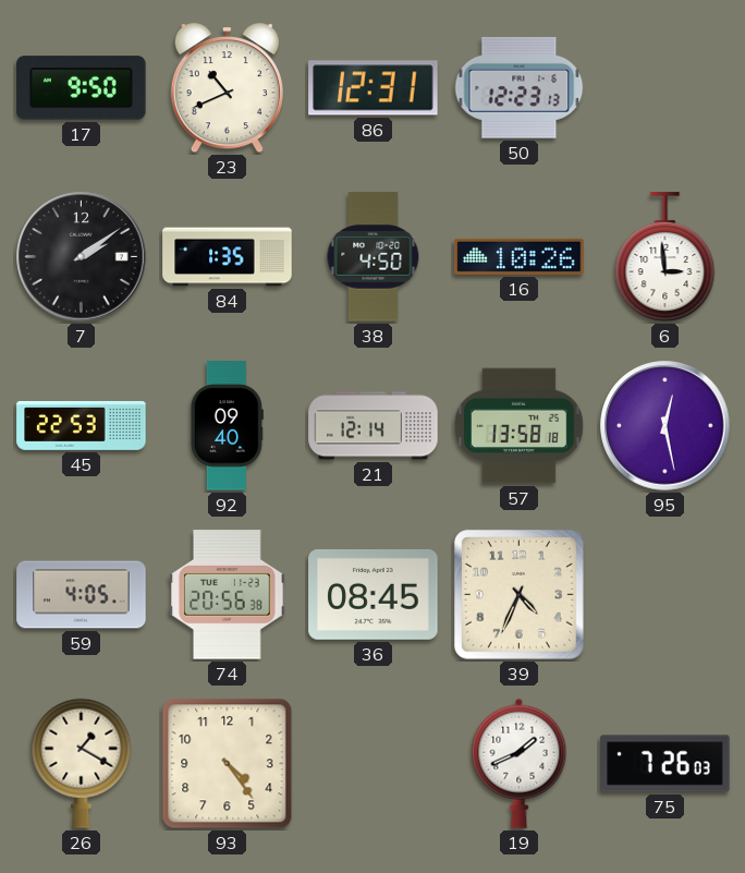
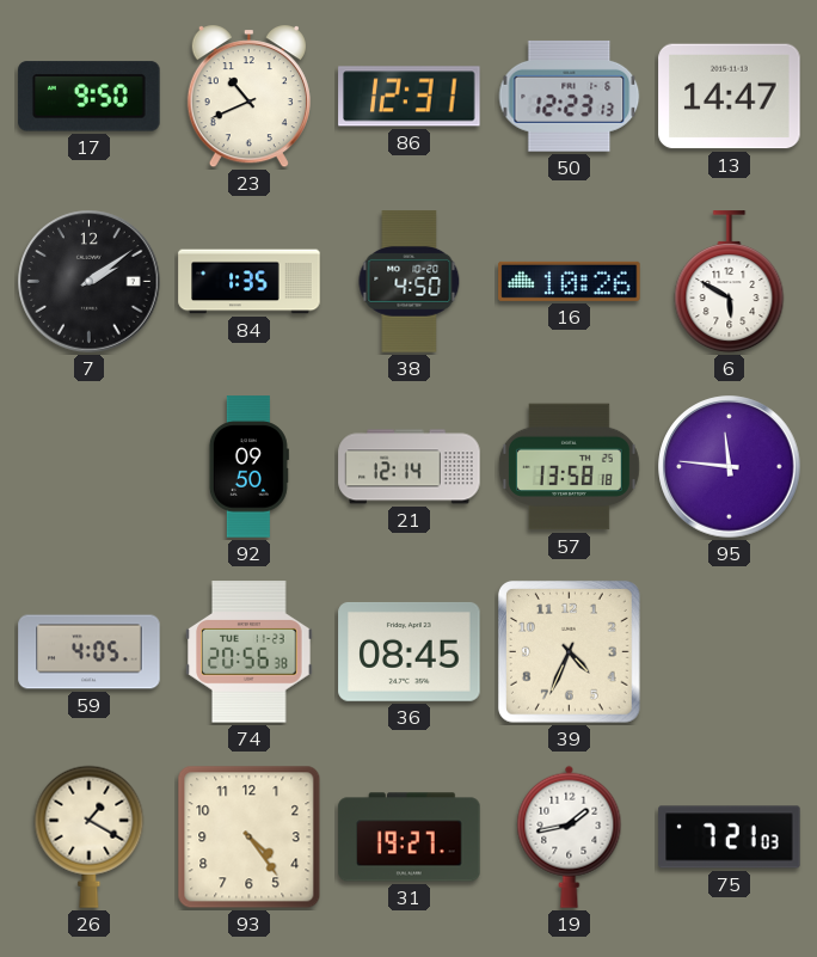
13: none -> 14:47
6: 2:59 -> 5:50
45: 22:53 -> none
92: 09:40 -> 09:50
95: 12:28 -> 11:46
31: none -> 19:27
19: 1:41 -> 1:43
75: 7:26 -> 7:21
